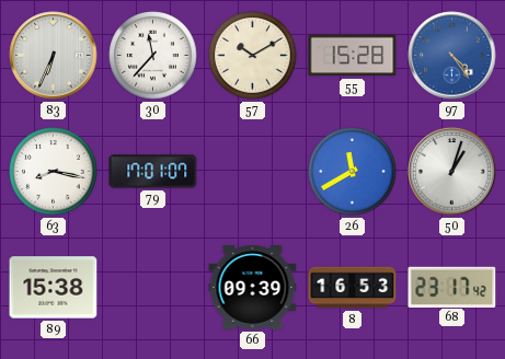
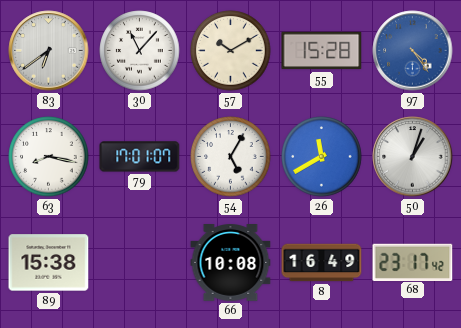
83: 6:34 -> 6:39
30: 11:37 -> 11:07
54: none -> 5:05
66: 09:39 -> 10:08
8: 16:53 -> 16:49
